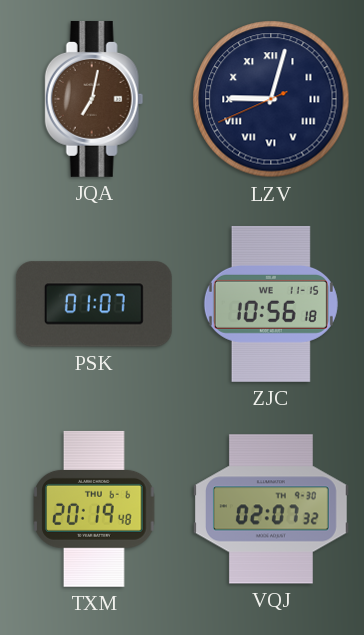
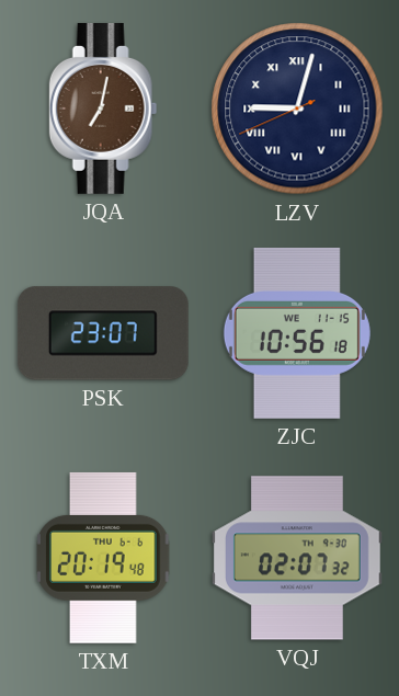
PSK: 01:07 -> 23:07
